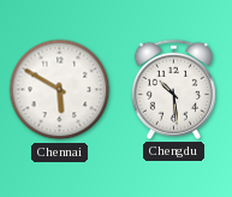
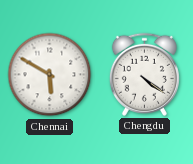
Chengdu: 10:29 -> 4:21
